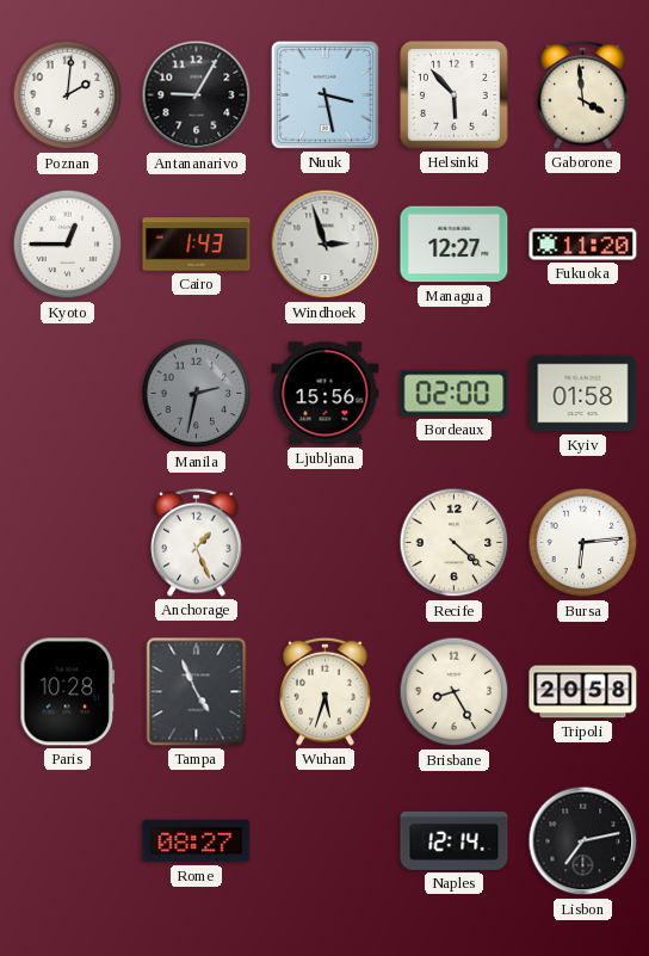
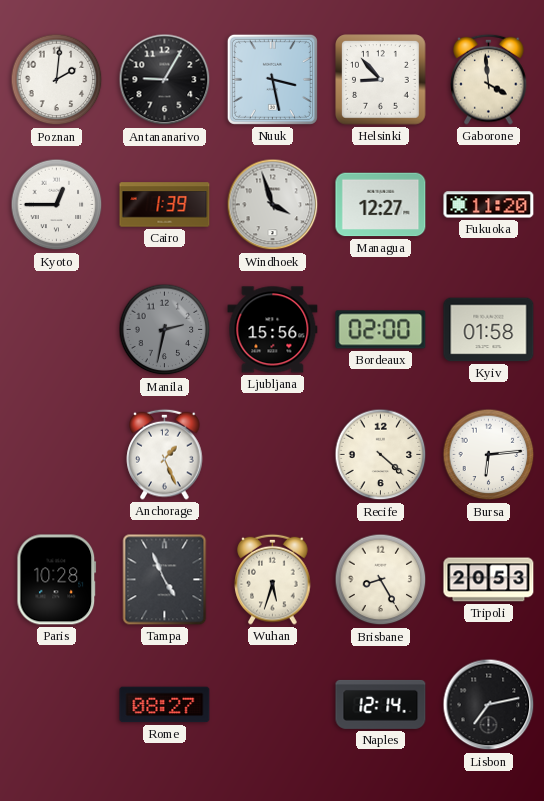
Helsinki: 5:53 -> 8:53
Cairo: 1:43 -> 1:39
Windhoek: 2:57 -> 3:57
Tripoli: 20:58 -> 20:53
